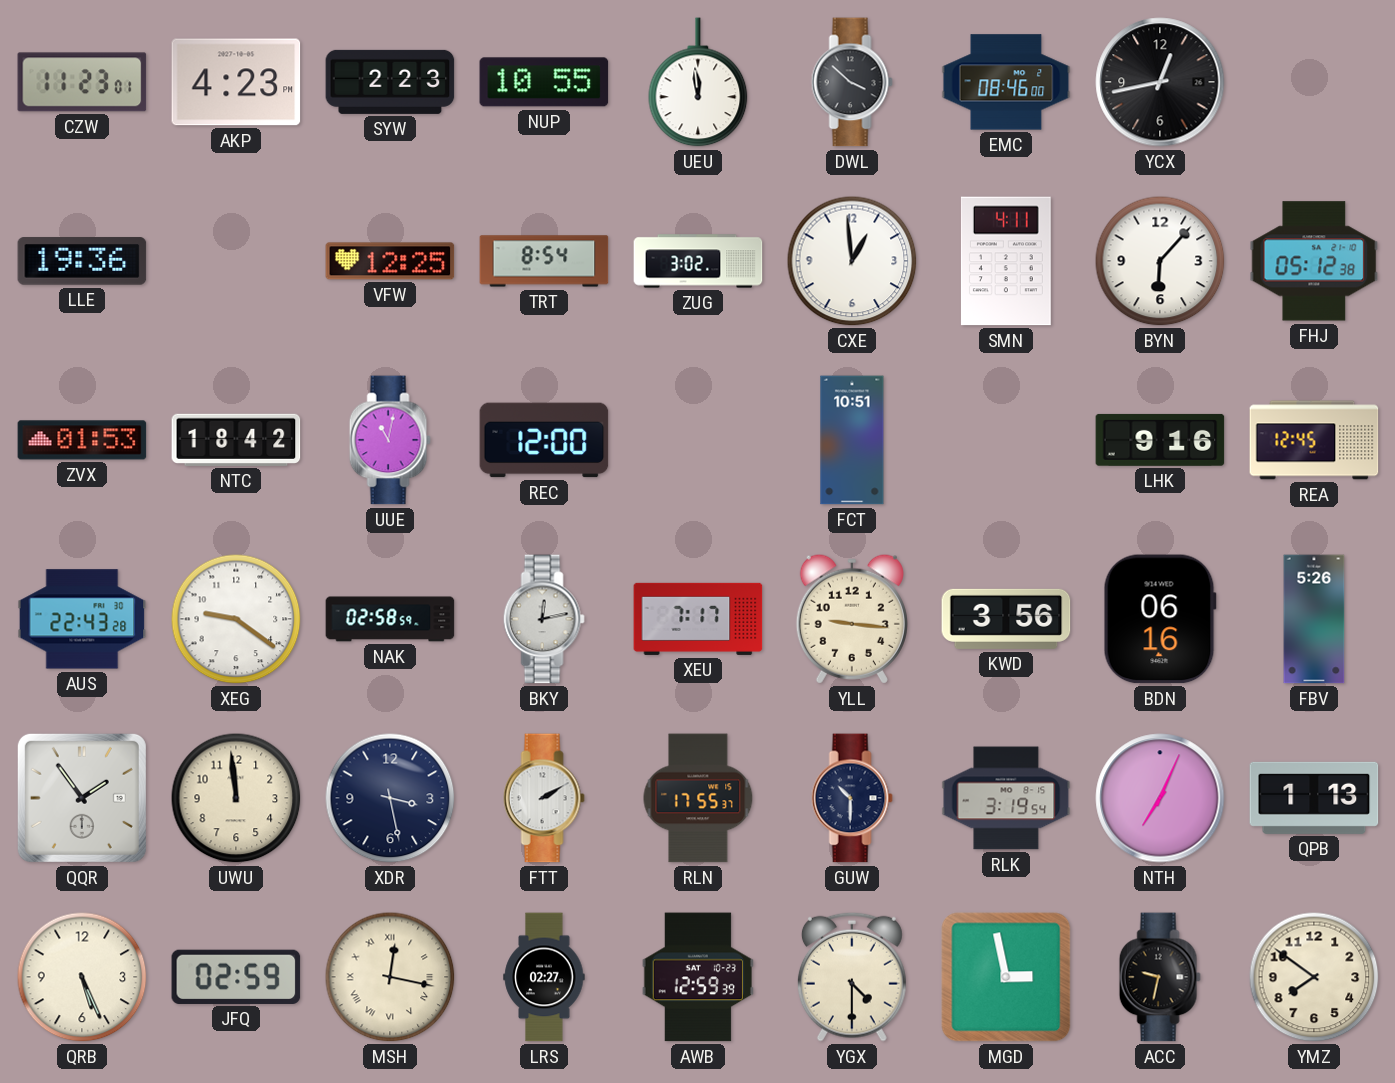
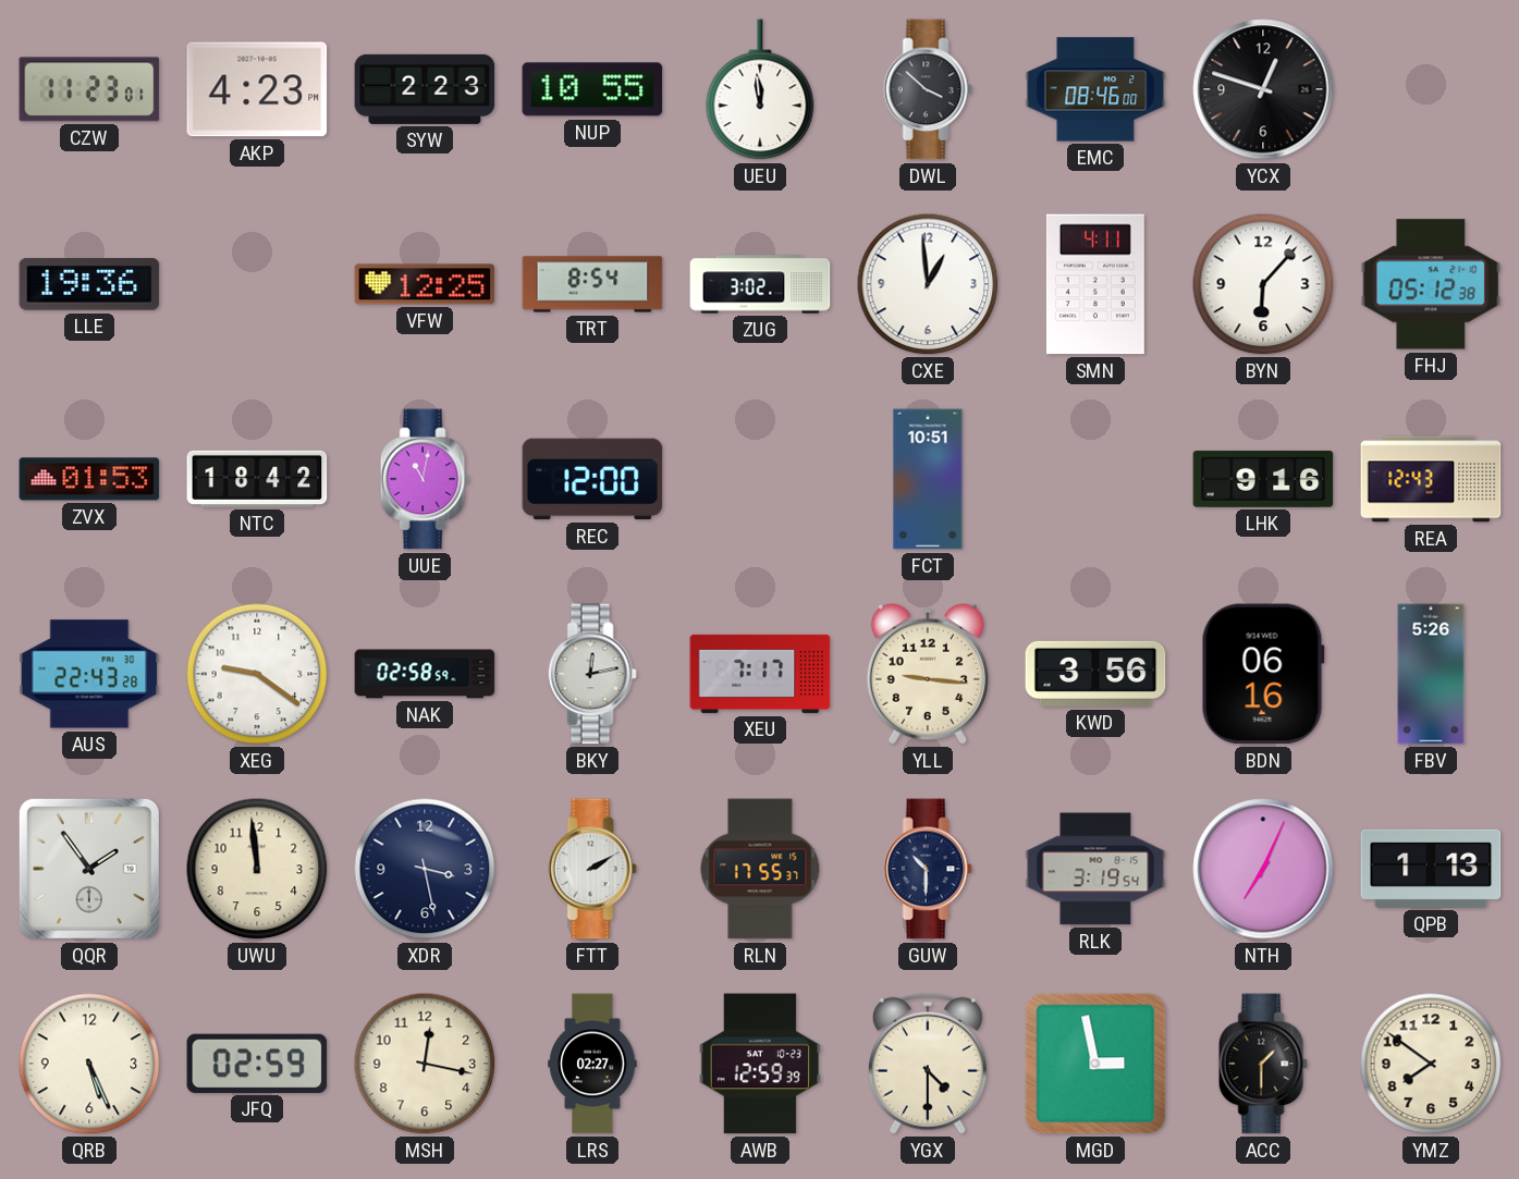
YCX: 12:43 -> 12:48
REA: 12:45 -> 12:43
MSH numerals: Roman -> Arabic
ACC: 9:32 -> 1:30
